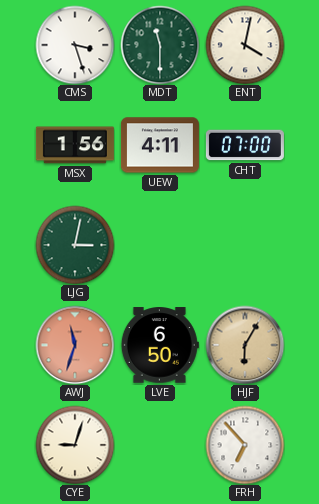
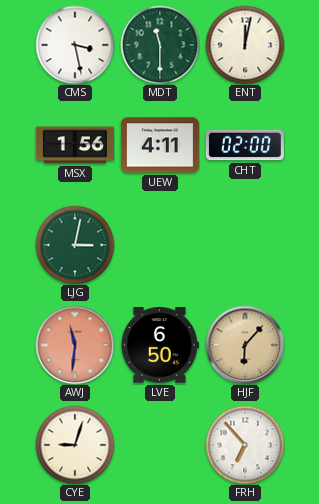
CMS: 3:27 -> 3:28
ENT: 4:02 -> 12:02
CHT: 07:00 -> 02:00
AWJ: 11:33 -> 11:31
HJF: 6:05 -> 6:07
